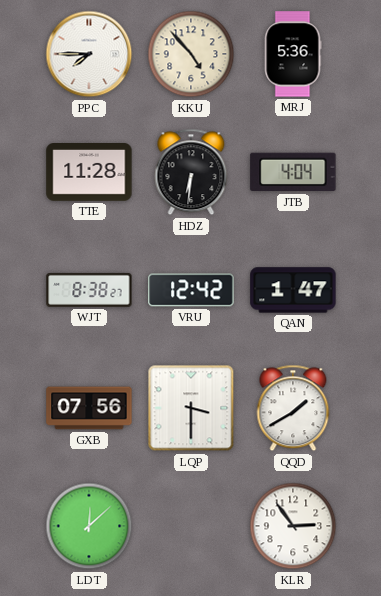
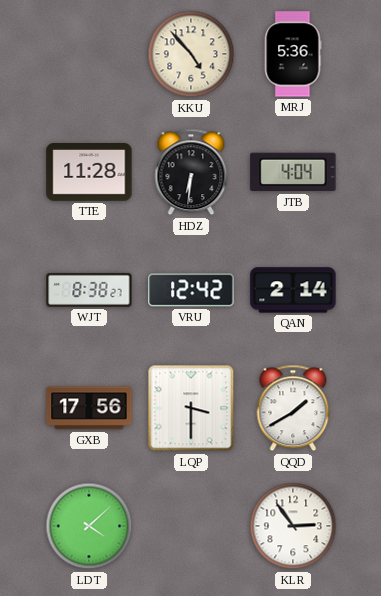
PPC: 7:45 -> none
QAN: 1:47 -> 2:14
GXB: 07:56 -> 17:56
LDT: 12:08 -> 4:08
